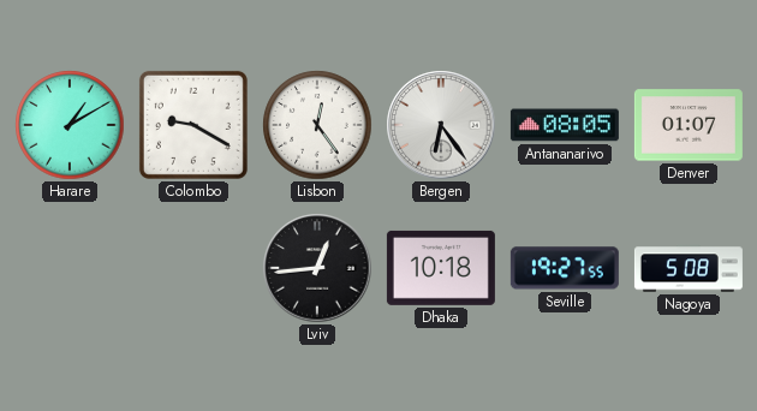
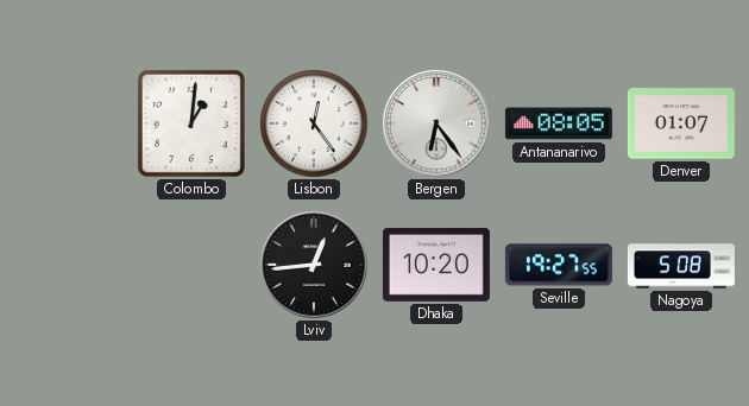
Harare: 1:10 -> none
Colombo: 9:20 -> 1:01
Dhaka: 10:18 -> 10:20
